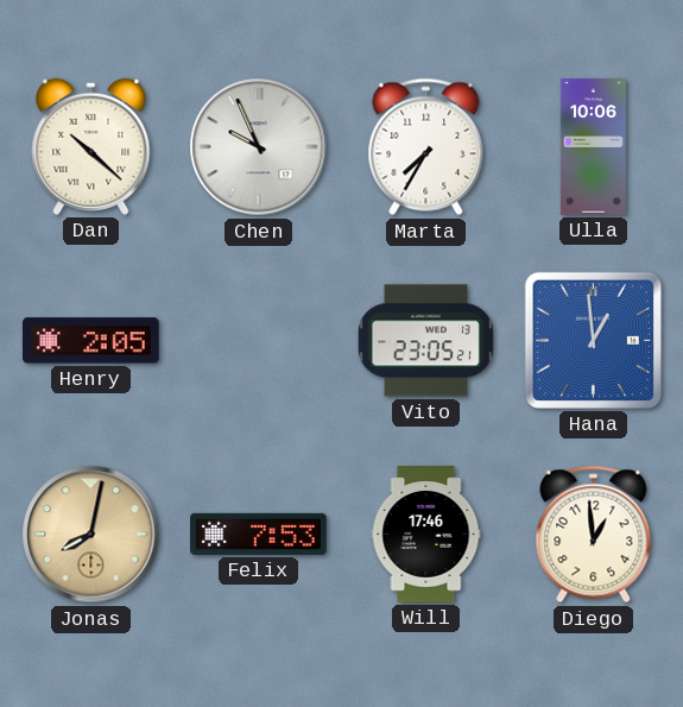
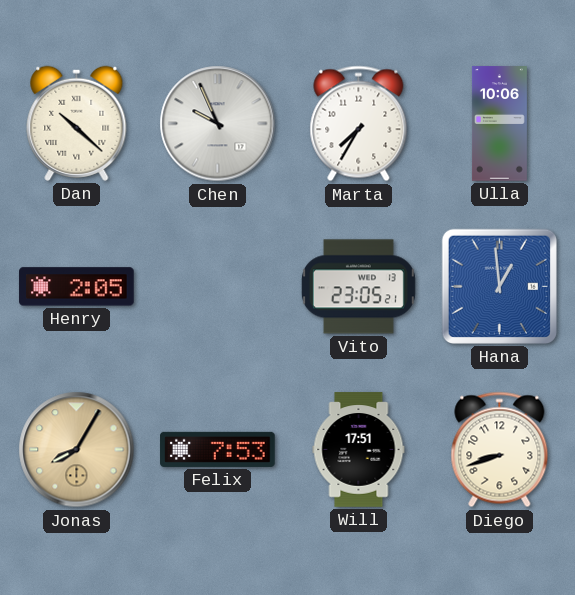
Jonas: 8:02 -> 8:05
Will: 17:46 -> 17:51
Diego: 12:59 -> 8:42
